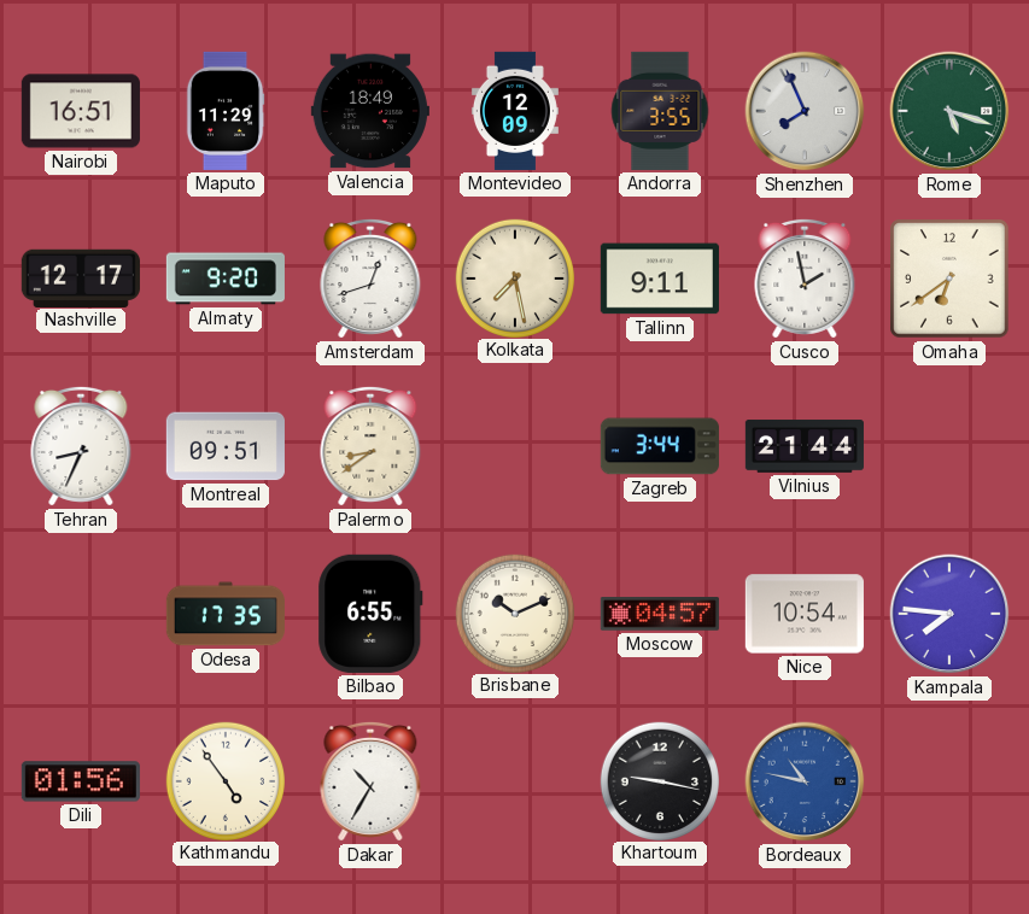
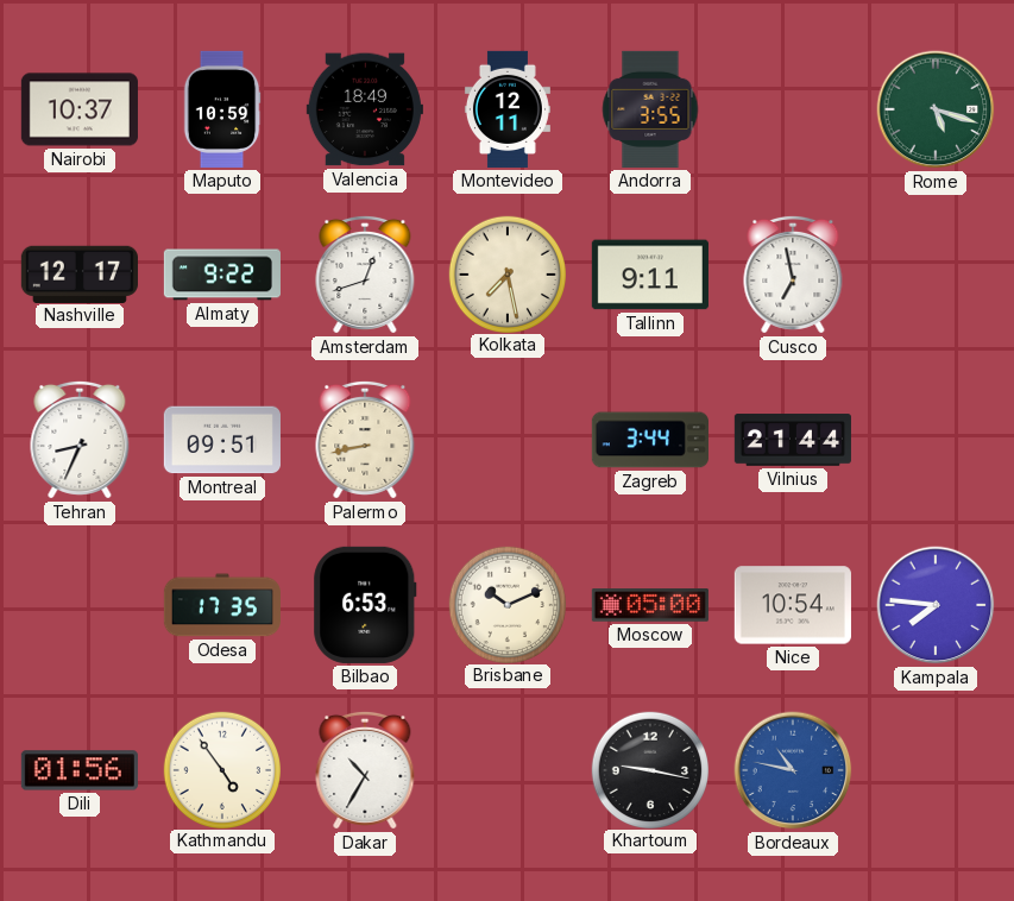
Nairobi: 16:51 -> 10:37
Maputo: 11:29 -> 10:59
Montevideo: 12:09 -> 12:11
Shenzhen: 7:56 -> none
Almaty: 9:20 -> 9:22
Cusco: 1:58 -> 6:58
Omaha: 6:39 -> none
Palermo: 8:39 -> 8:43
Bilbao: 6:55 -> 6:53
Moscow: 04:57 -> 05:00
